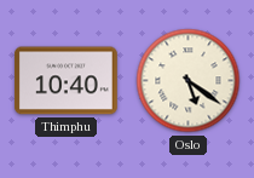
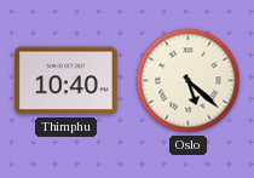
Oslo: 5:21 -> 5:22
